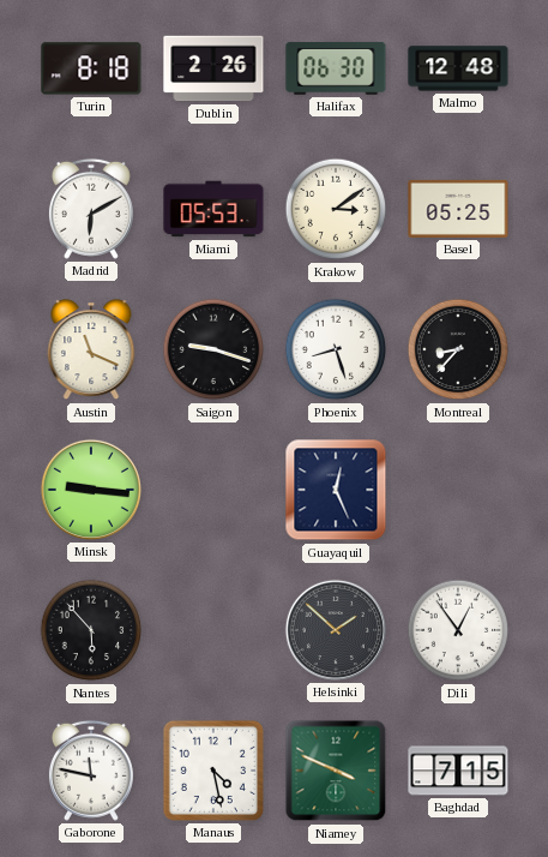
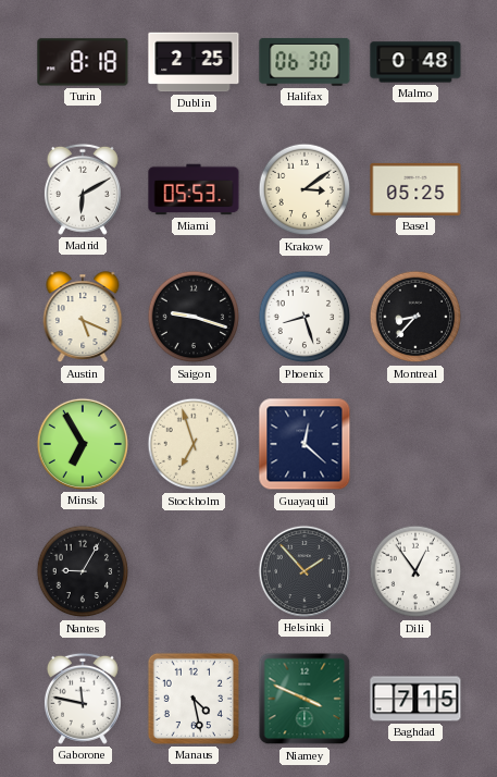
Dublin: 2:26 -> 2:25
Malmo: 12:48 -> 0:48
Austin: 11:19 -> 5:19
Minsk: 9:16 -> 6:55
Stockholm: none -> 6:57
Guayaquil: 12:26 -> 12:22
Nantes: 5:53 -> 9:05
Helsinki: 1:52 -> 1:53
